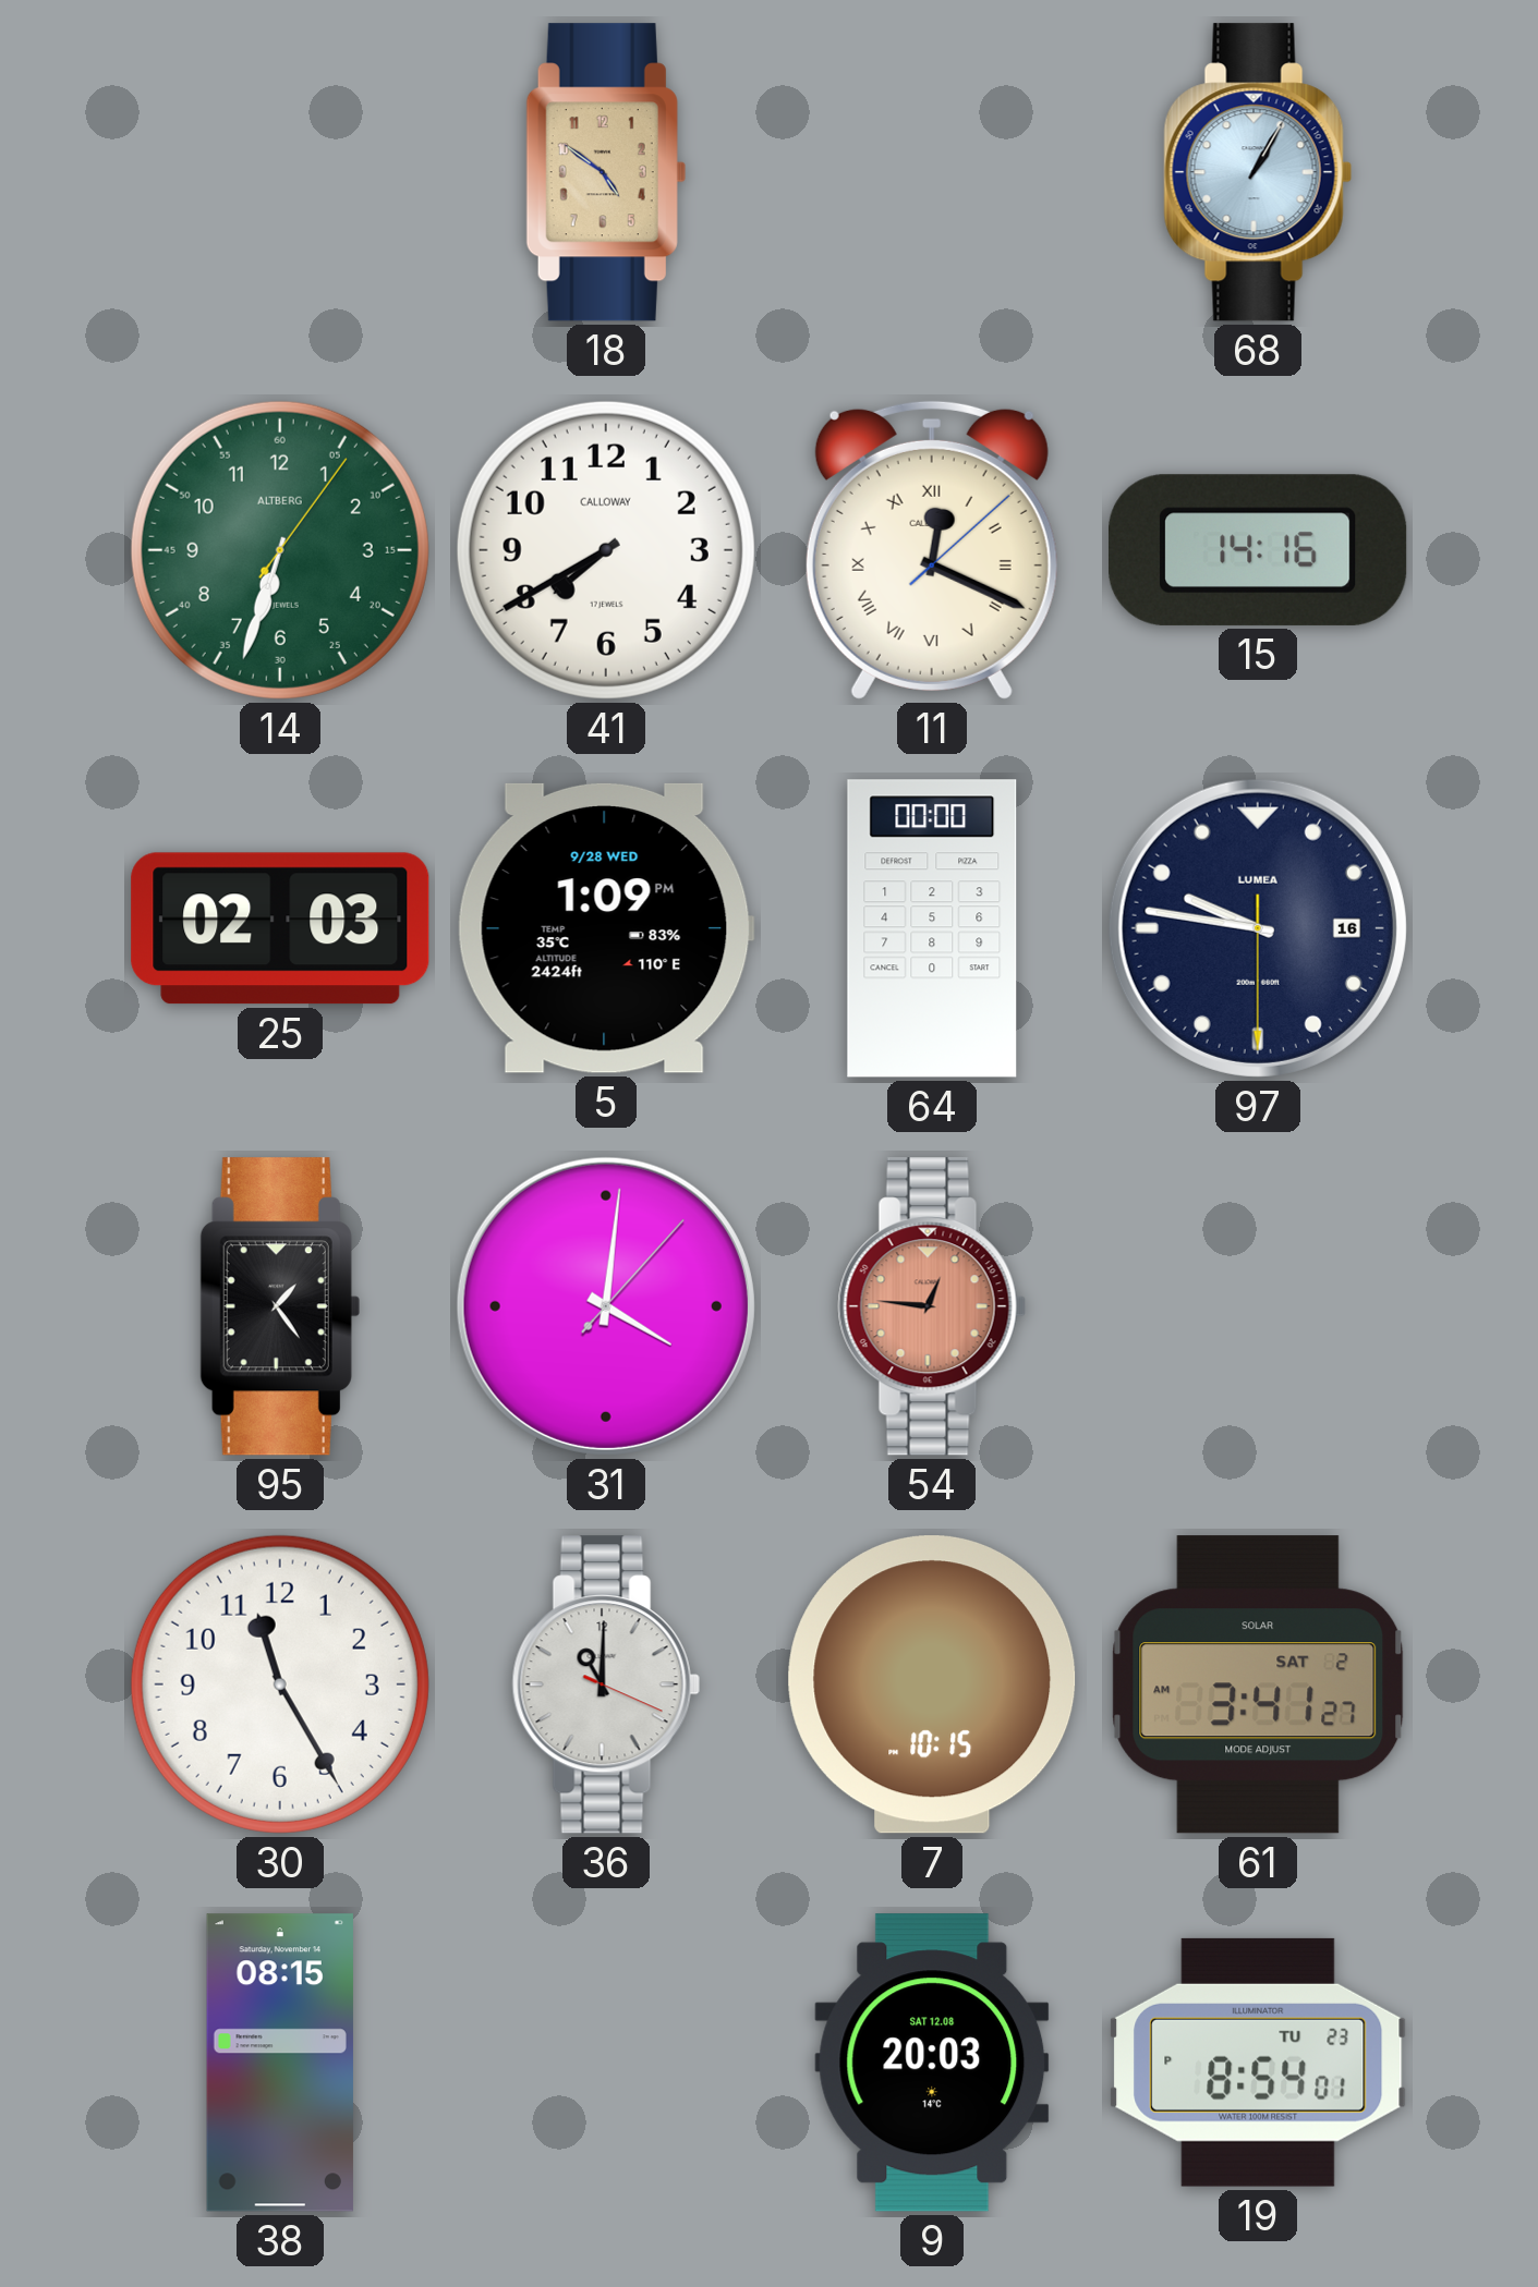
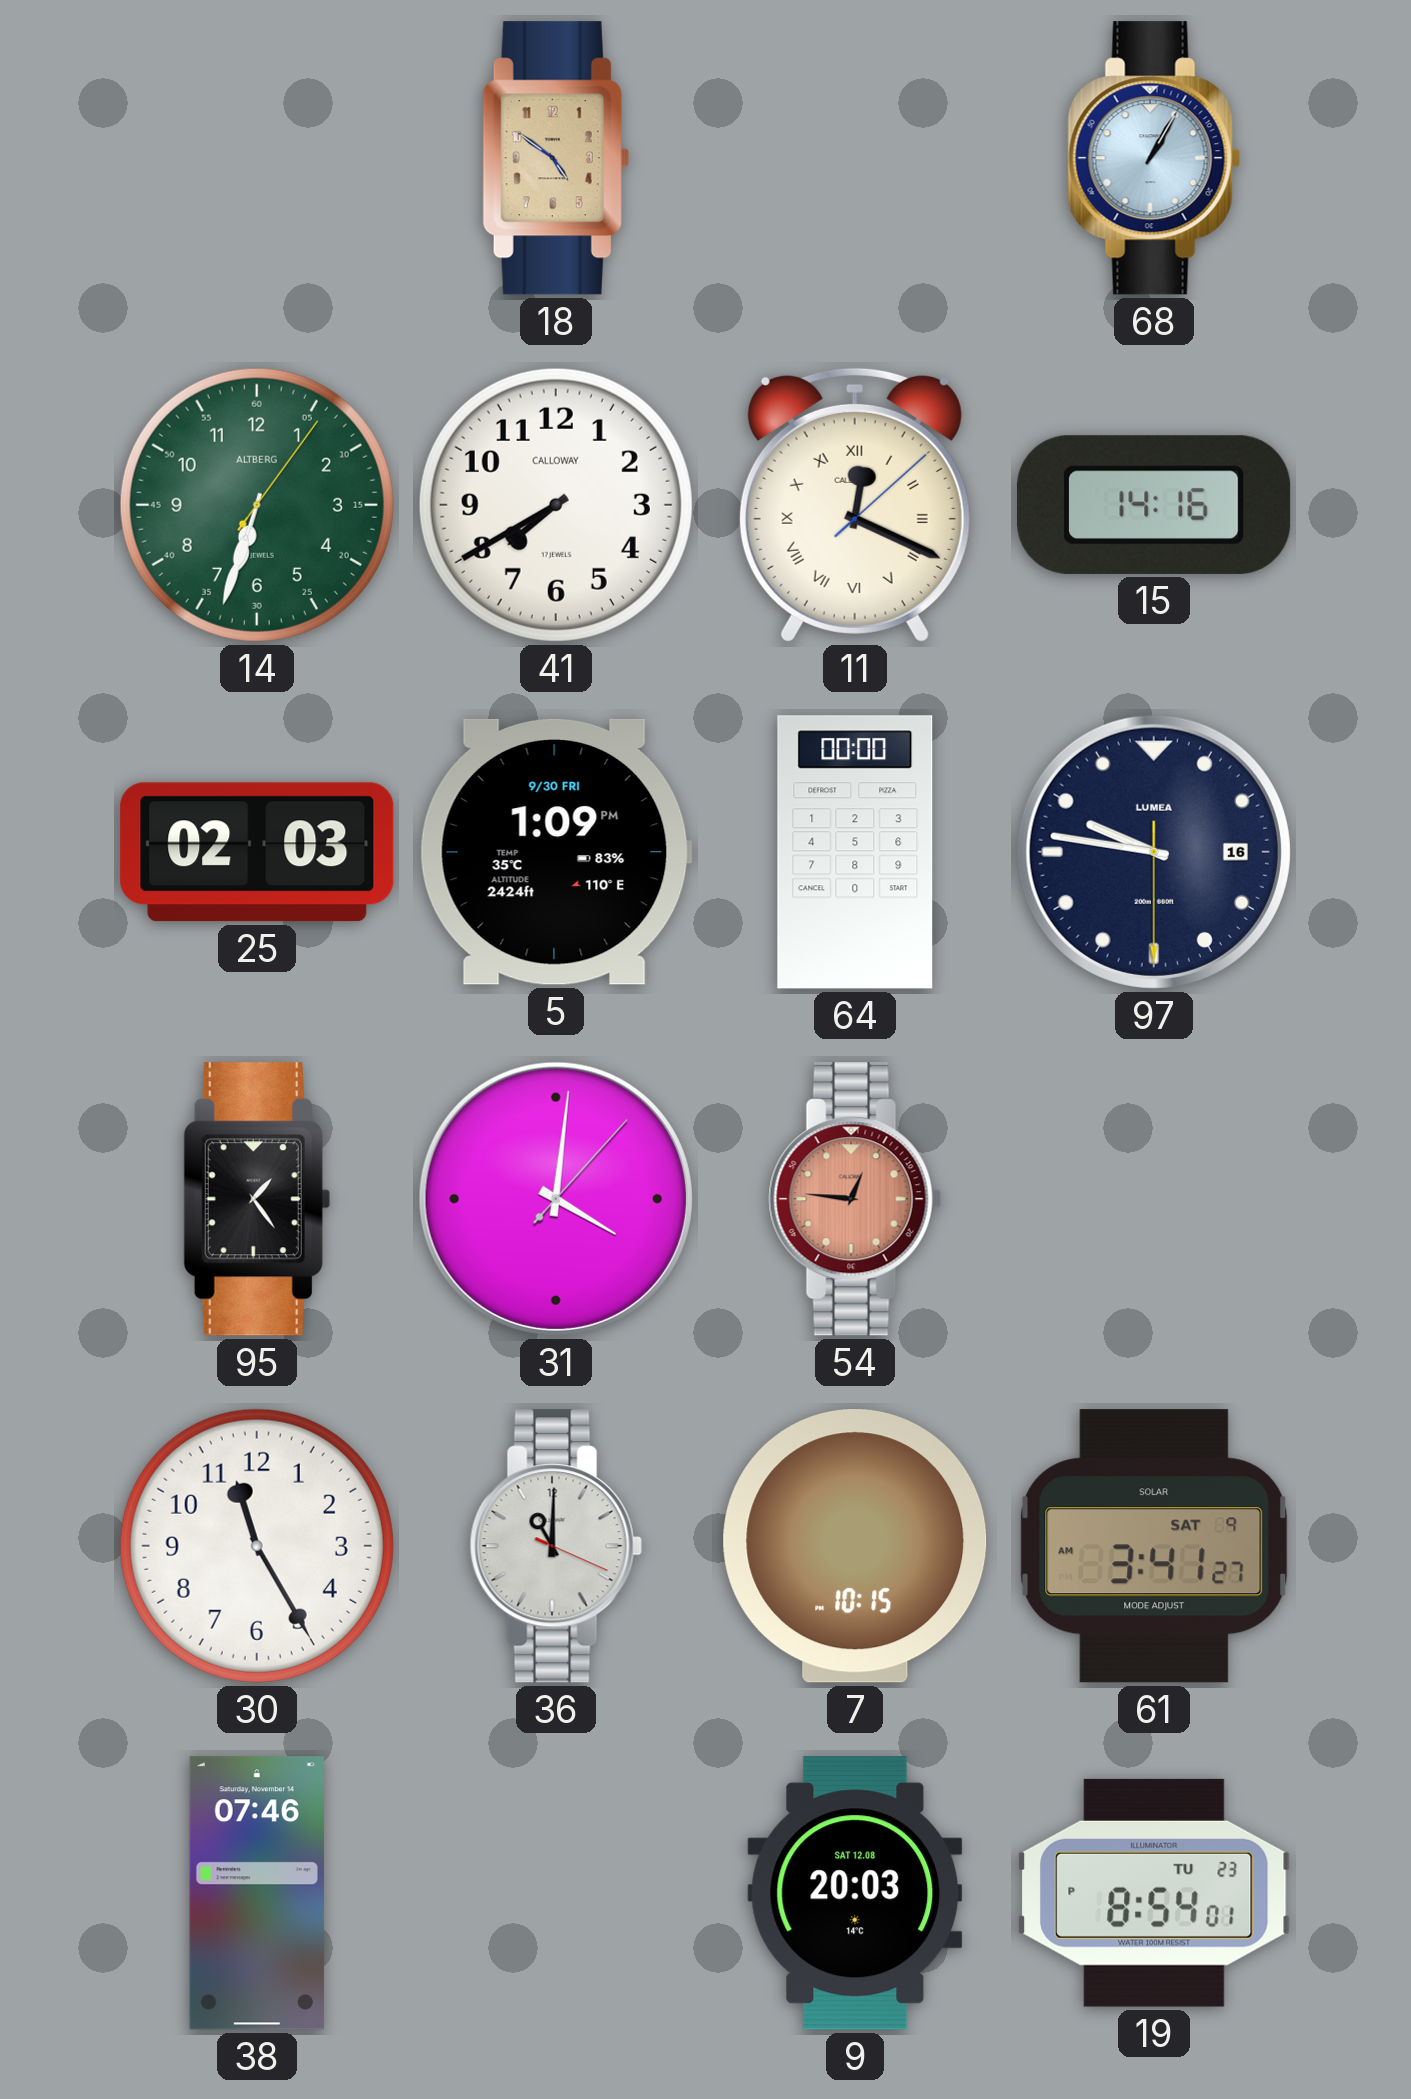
5 date: 9/28 WED -> 9/30 FRI
61 date: SAT 2 -> SAT 9
38: 08:15 -> 07:46
